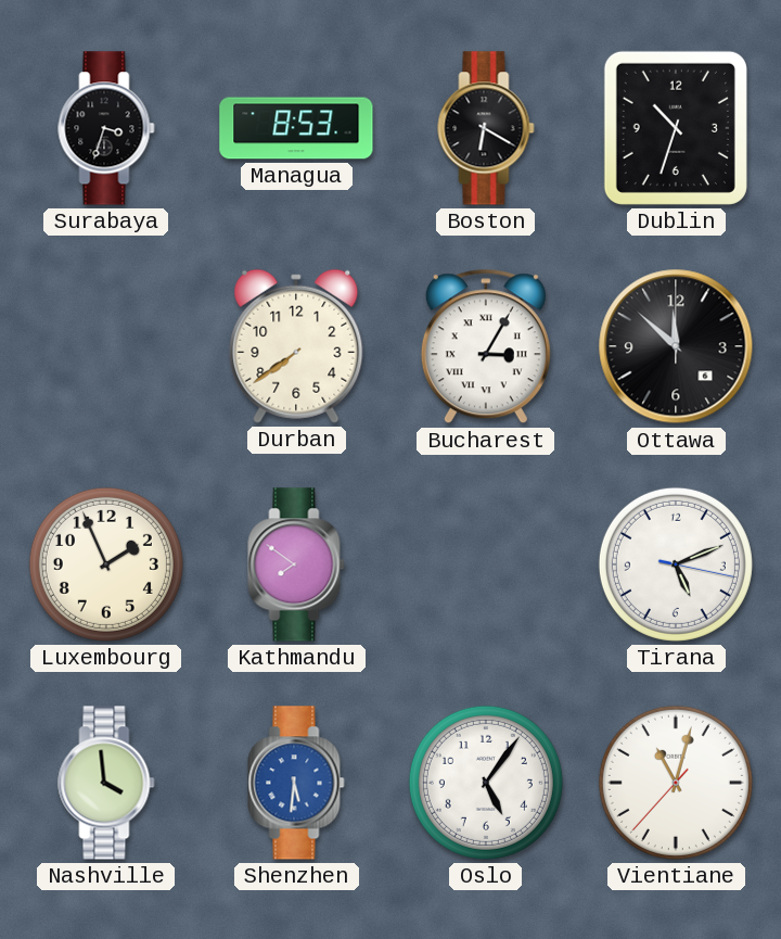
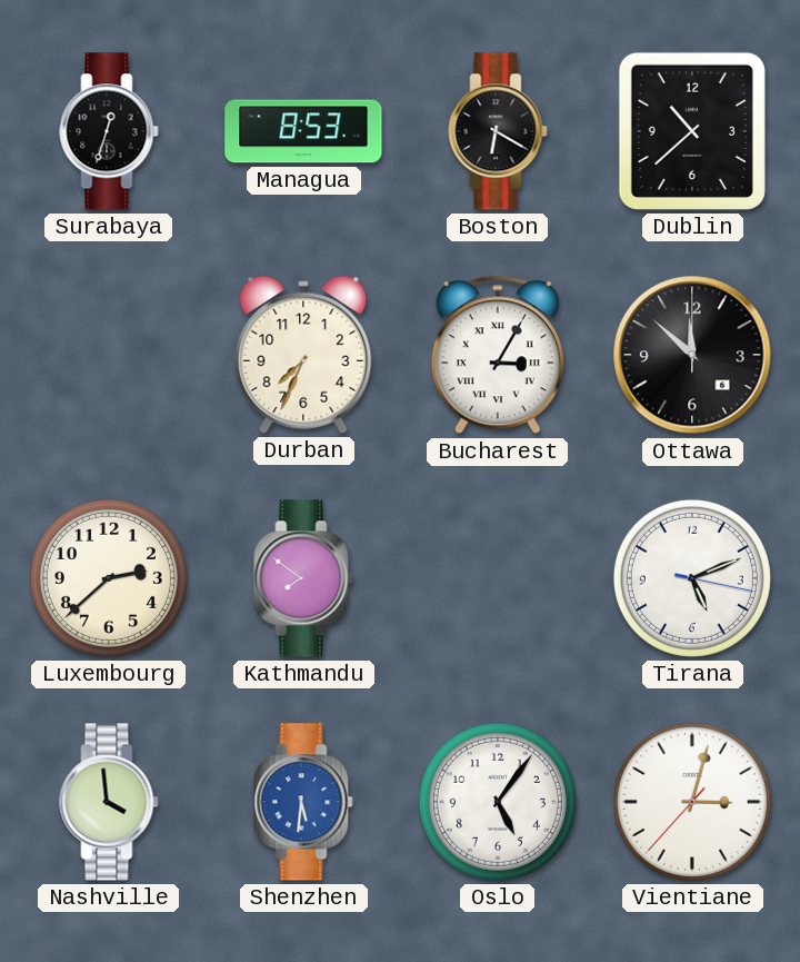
Surabaya: 3:33 -> 12:33
Dublin: 10:33 -> 10:38
Durban: 7:39 -> 7:34
Luxembourg: 1:56 -> 2:38
Vientiane: 11:02 -> 3:02
